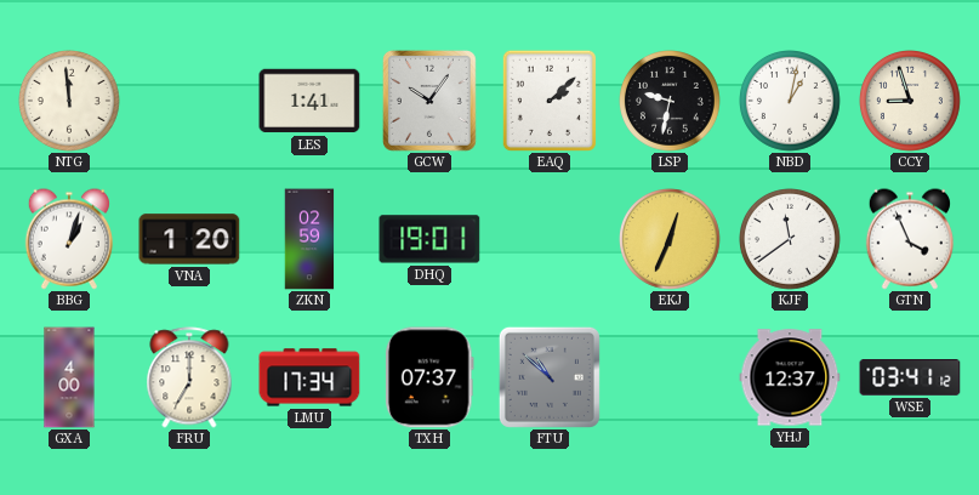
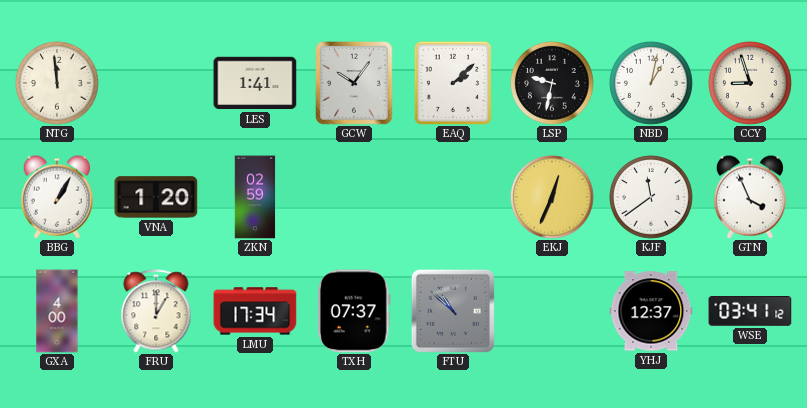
BBG: 1:03 -> 1:05
DHQ: 19:01 -> none
FRU: 7:00 -> 1:00
